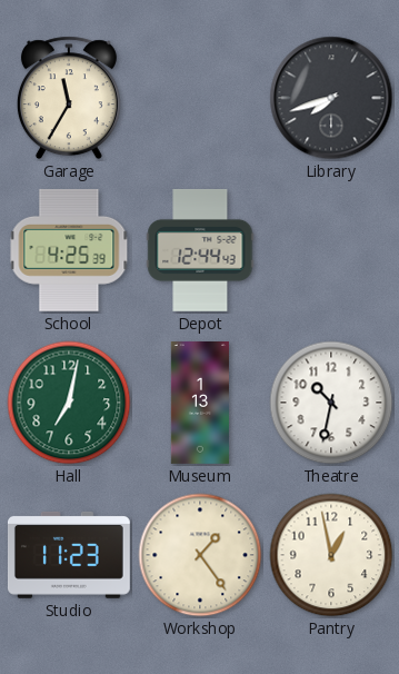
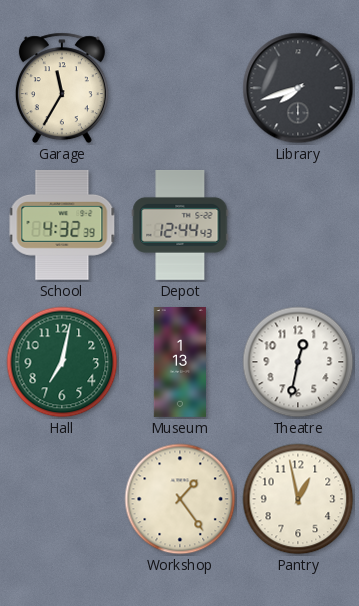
School: 4:25 -> 4:32
Theatre: 10:32 -> 12:32
Studio: 11:23 -> none
